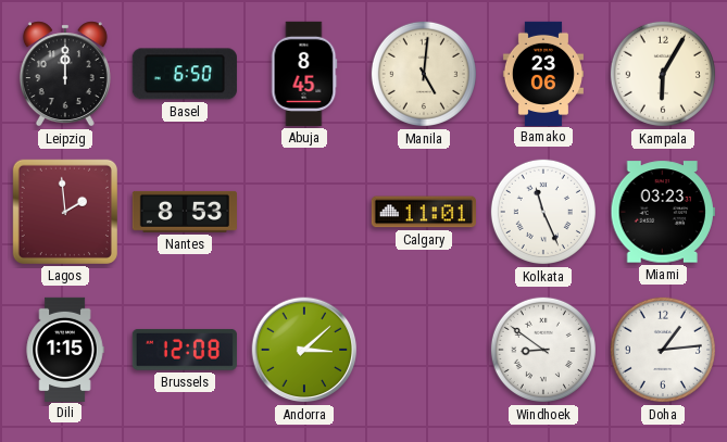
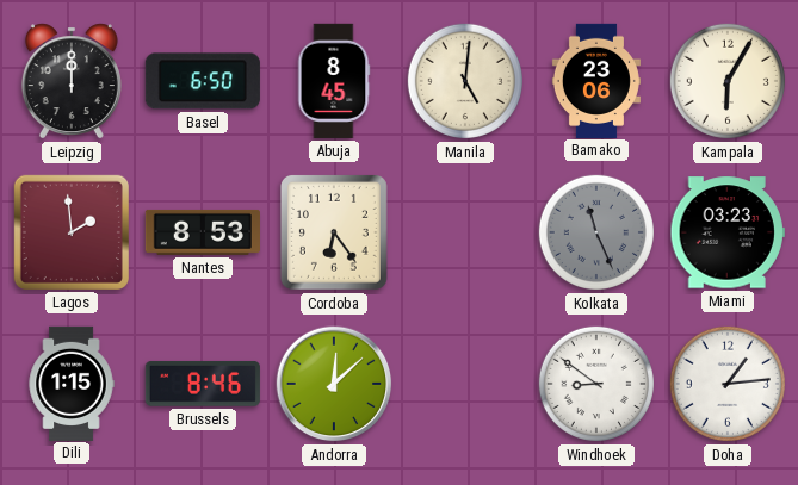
Cordoba: none -> 6:24
Calgary: 11:01 -> none
Kolkata dial: white -> grey
Brussels: 12:08 -> 8:46
Andorra: 3:08 -> 12:08
